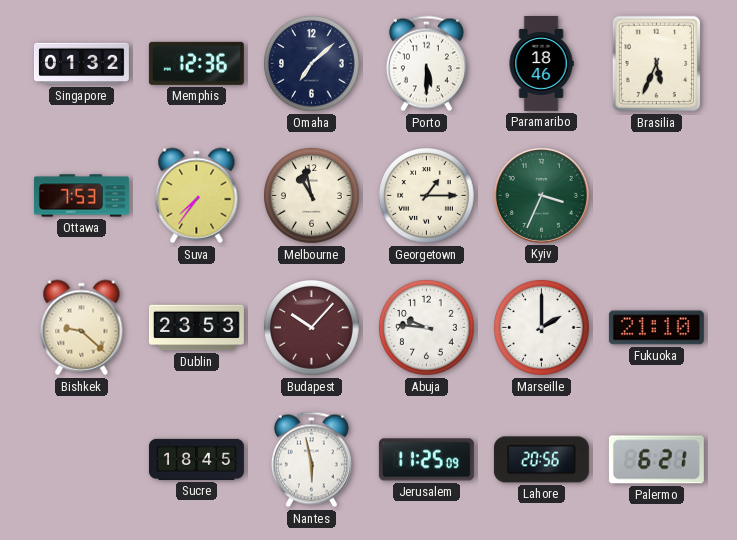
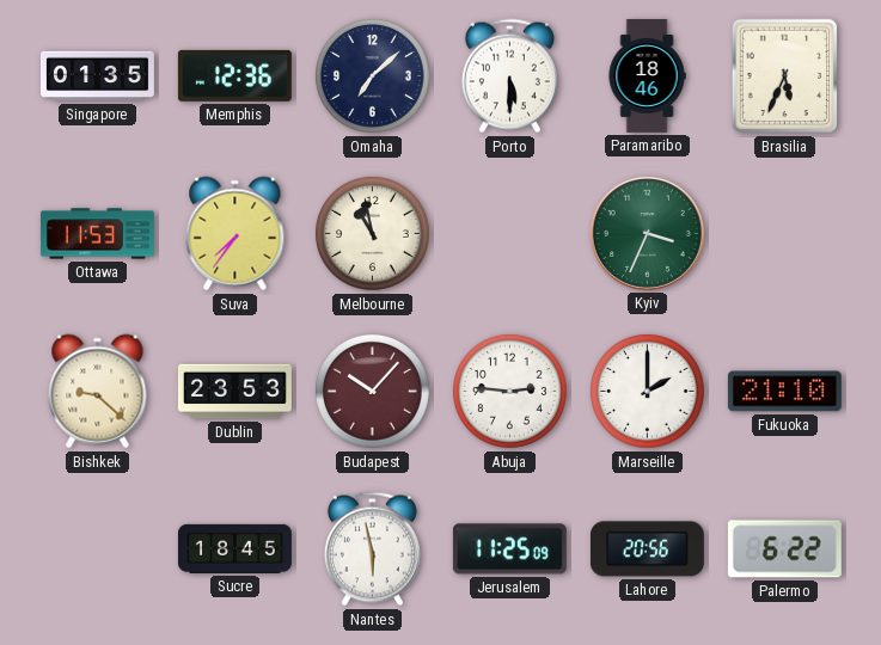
Singapore: 01:32 -> 01:35
Ottawa: 7:53 -> 11:53
Georgetown: 1:15 -> none
Abuja: 9:46 -> 2:46
Palermo: 6:21 -> 6:22
